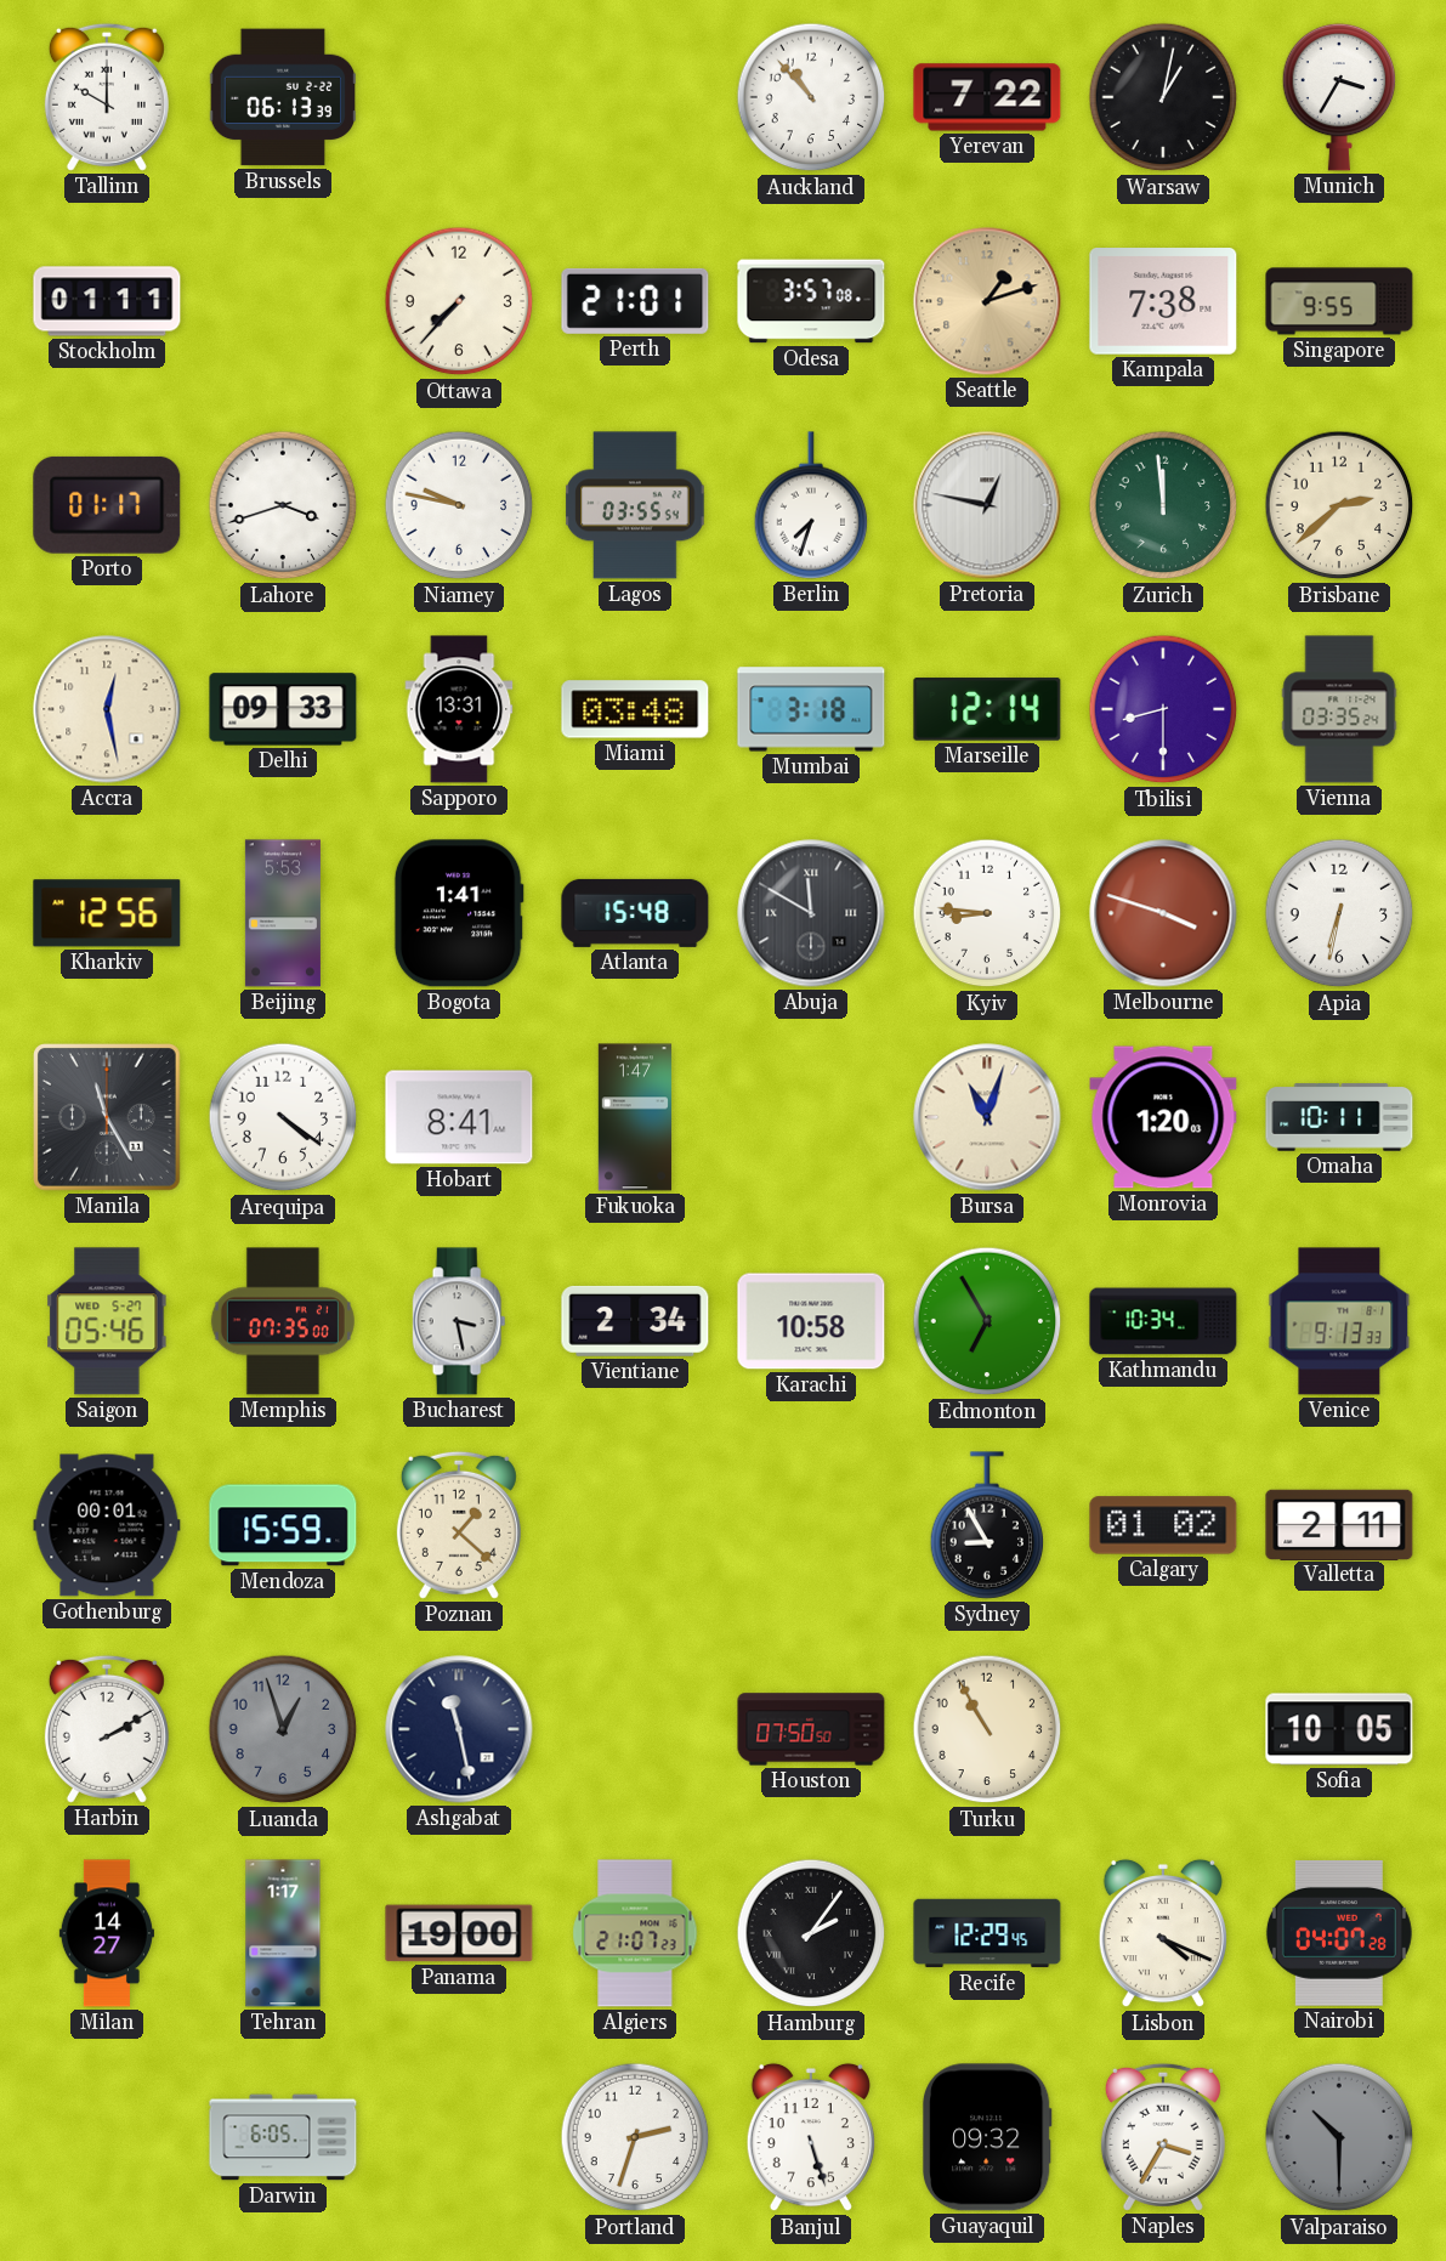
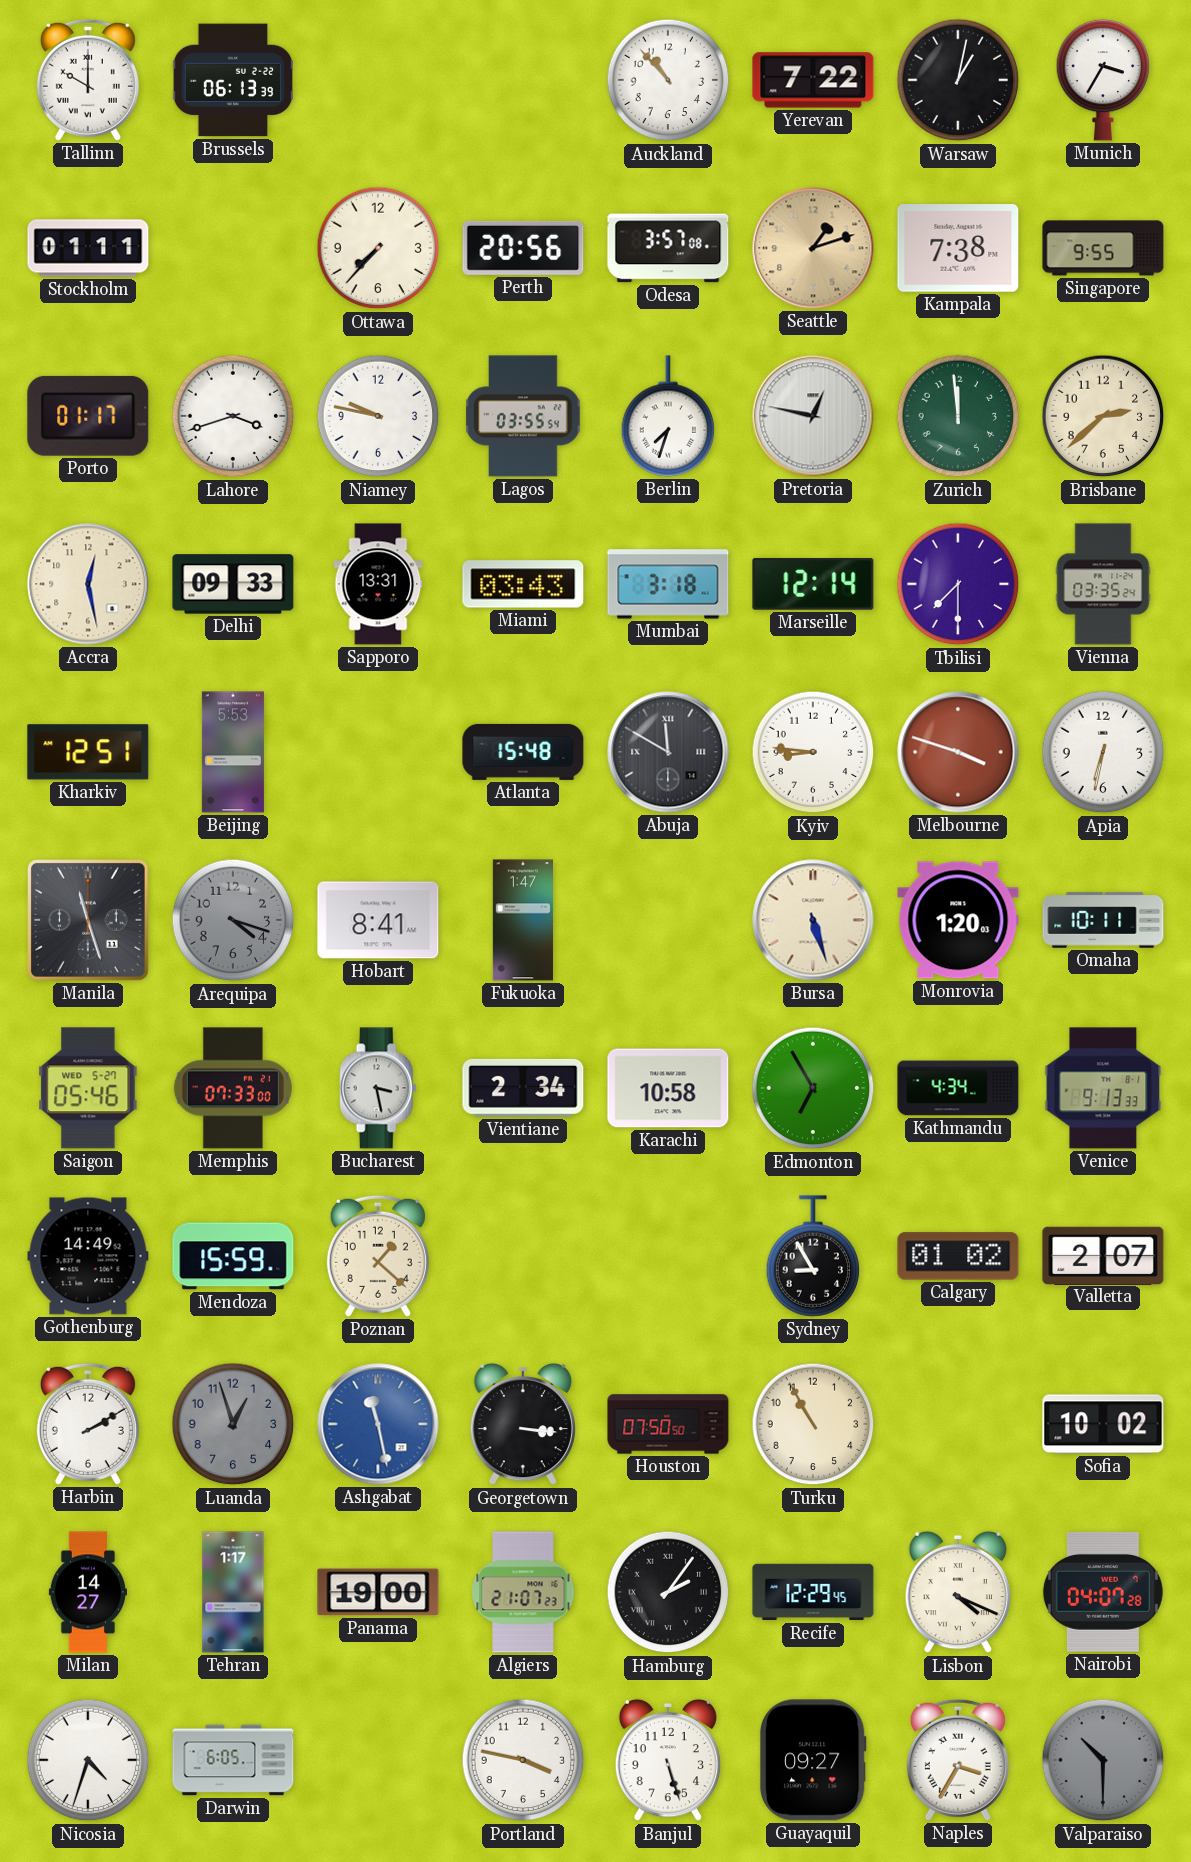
Perth: 21:01 -> 20:56
Miami: 03:48 -> 03:43
Tbilisi: 8:30 -> 7:30
Kharkiv: 12:56 -> 12:51
Bogota: 1:41 -> none
Manila: 11:25 -> 11:27
Arequipa: 4:21 -> 4:18
Arequipa dial: white -> grey
Bursa: 11:03 -> 5:27
Memphis: 07:35 -> 07:33
Kathmandu: 10:34 -> 4:34
Gothenburg: 00:01 -> 14:49
Valletta: 2:11 -> 2:07
Ashgabat dial: navy -> blue
Georgetown: none -> 3:16
Sofia: 10:05 -> 10:02
Nicosia: none -> 4:33
Portland: 2:33 -> 3:47
Guayaquil: 09:32 -> 09:27
